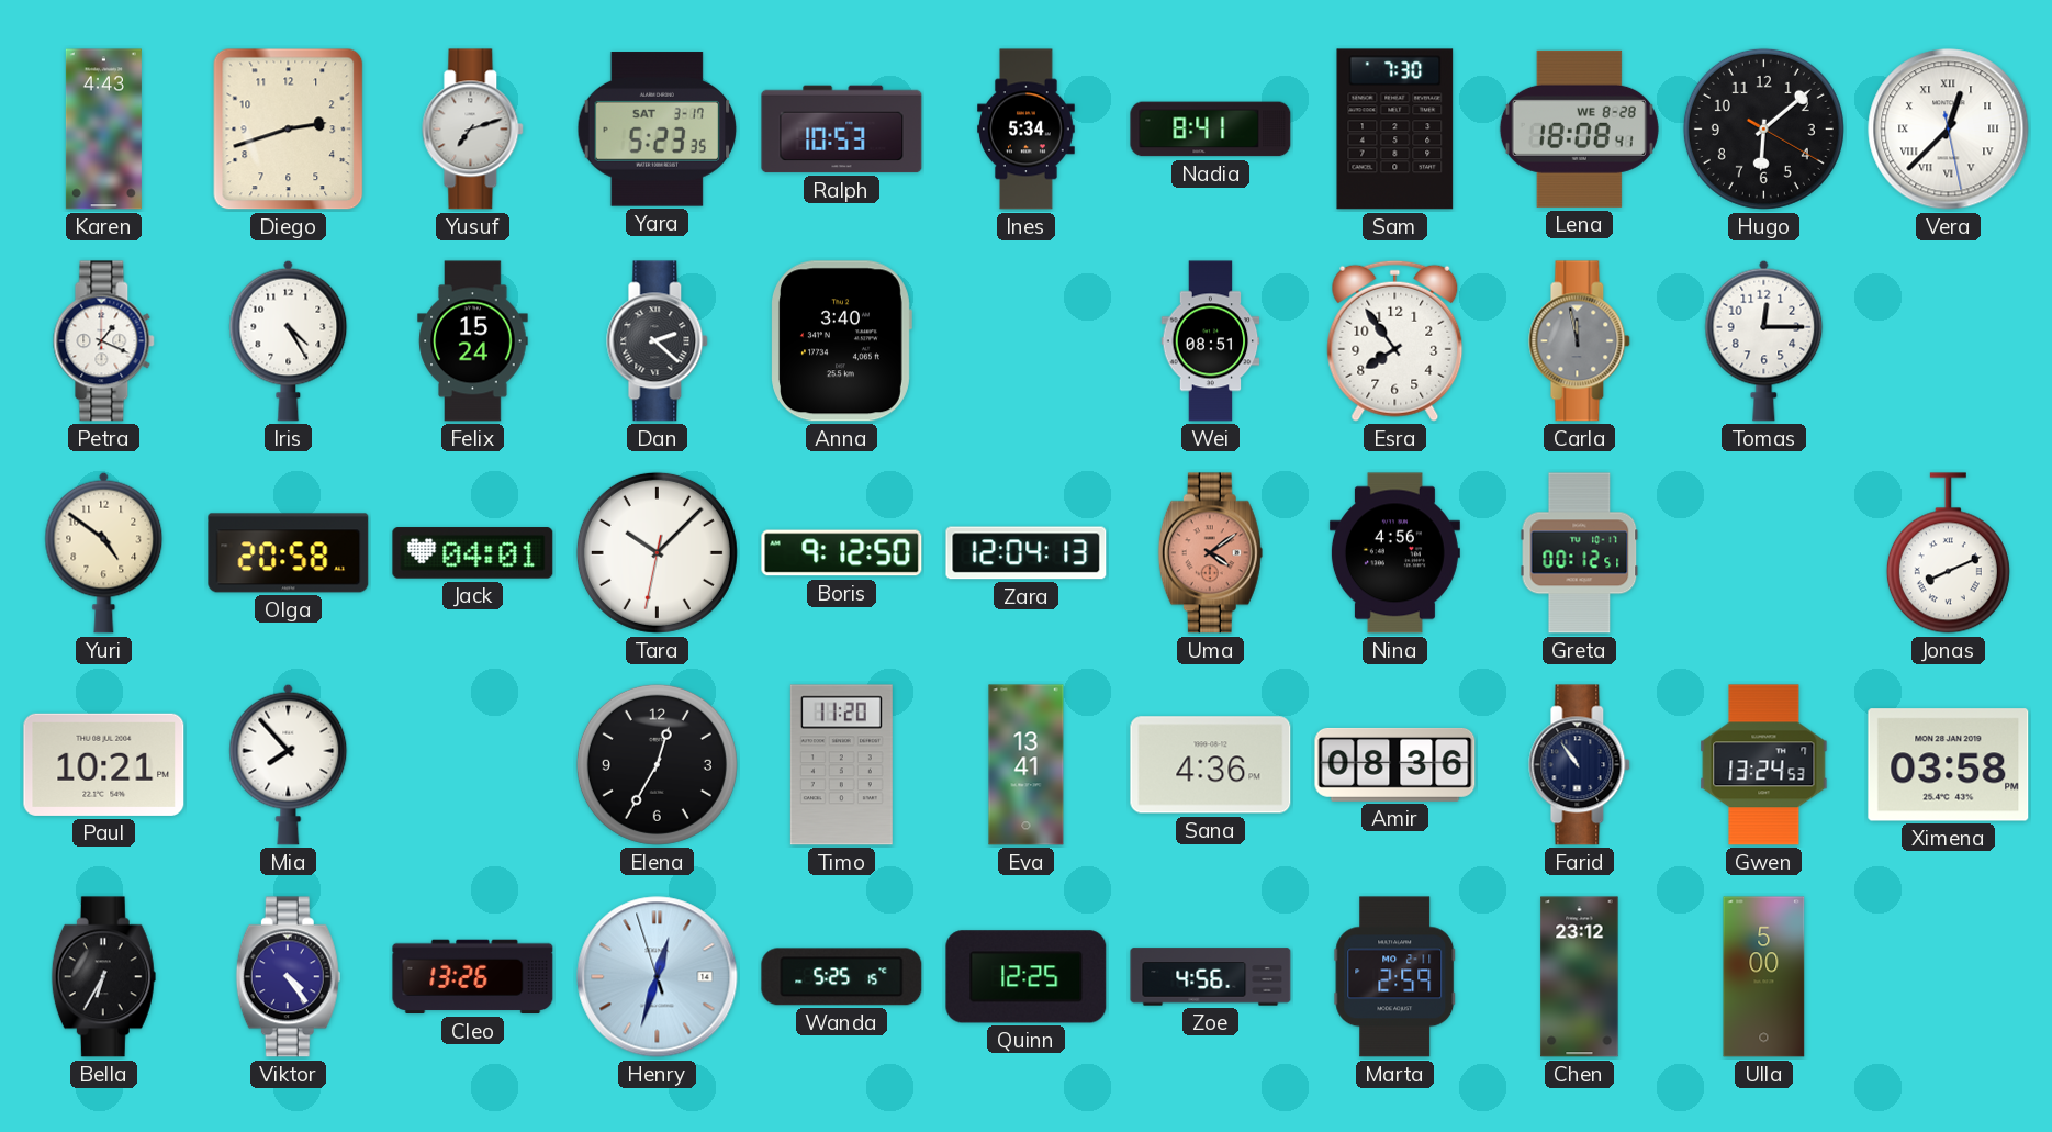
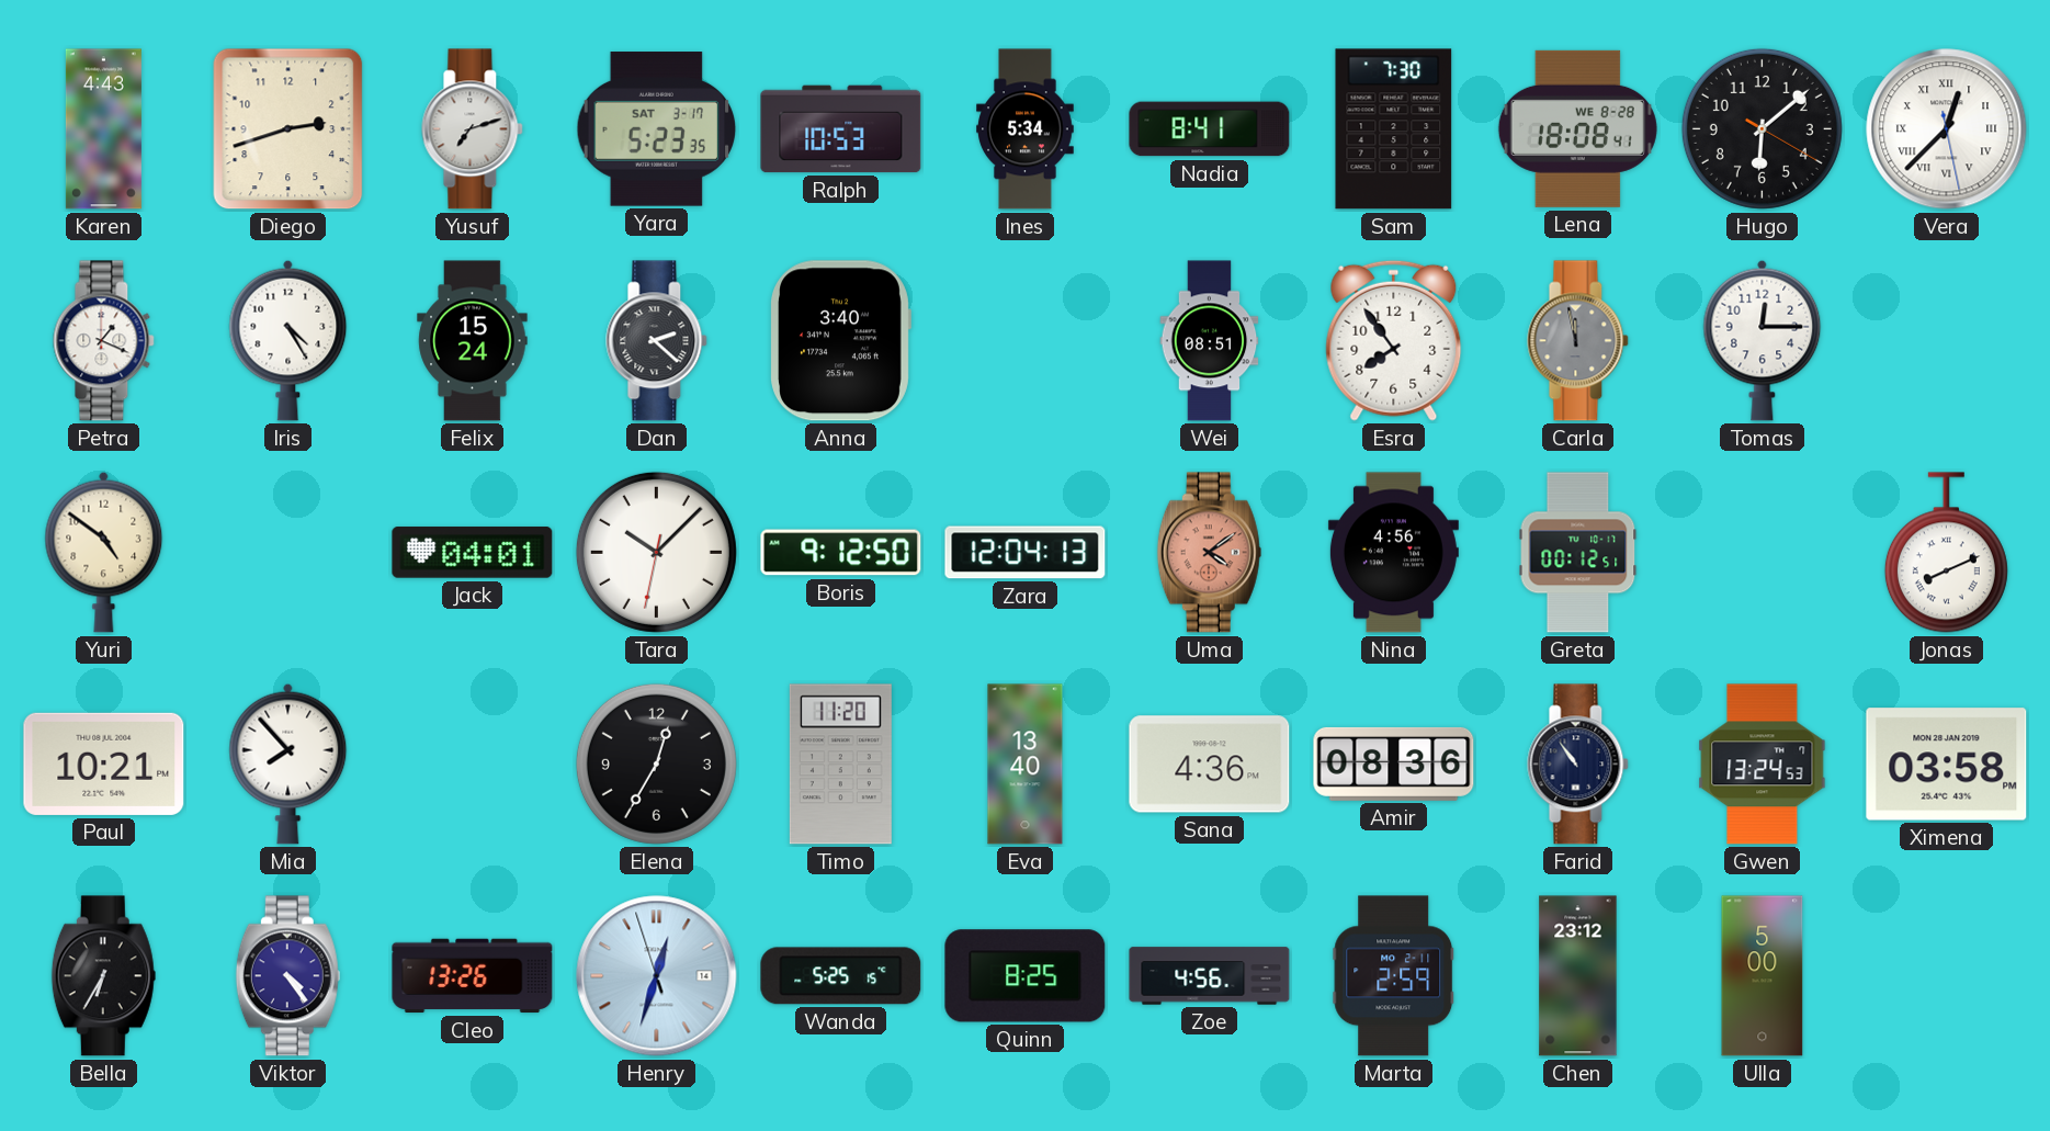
Olga: 20:58 -> none
Eva: 13:41 -> 13:40
Quinn: 12:25 -> 8:25
